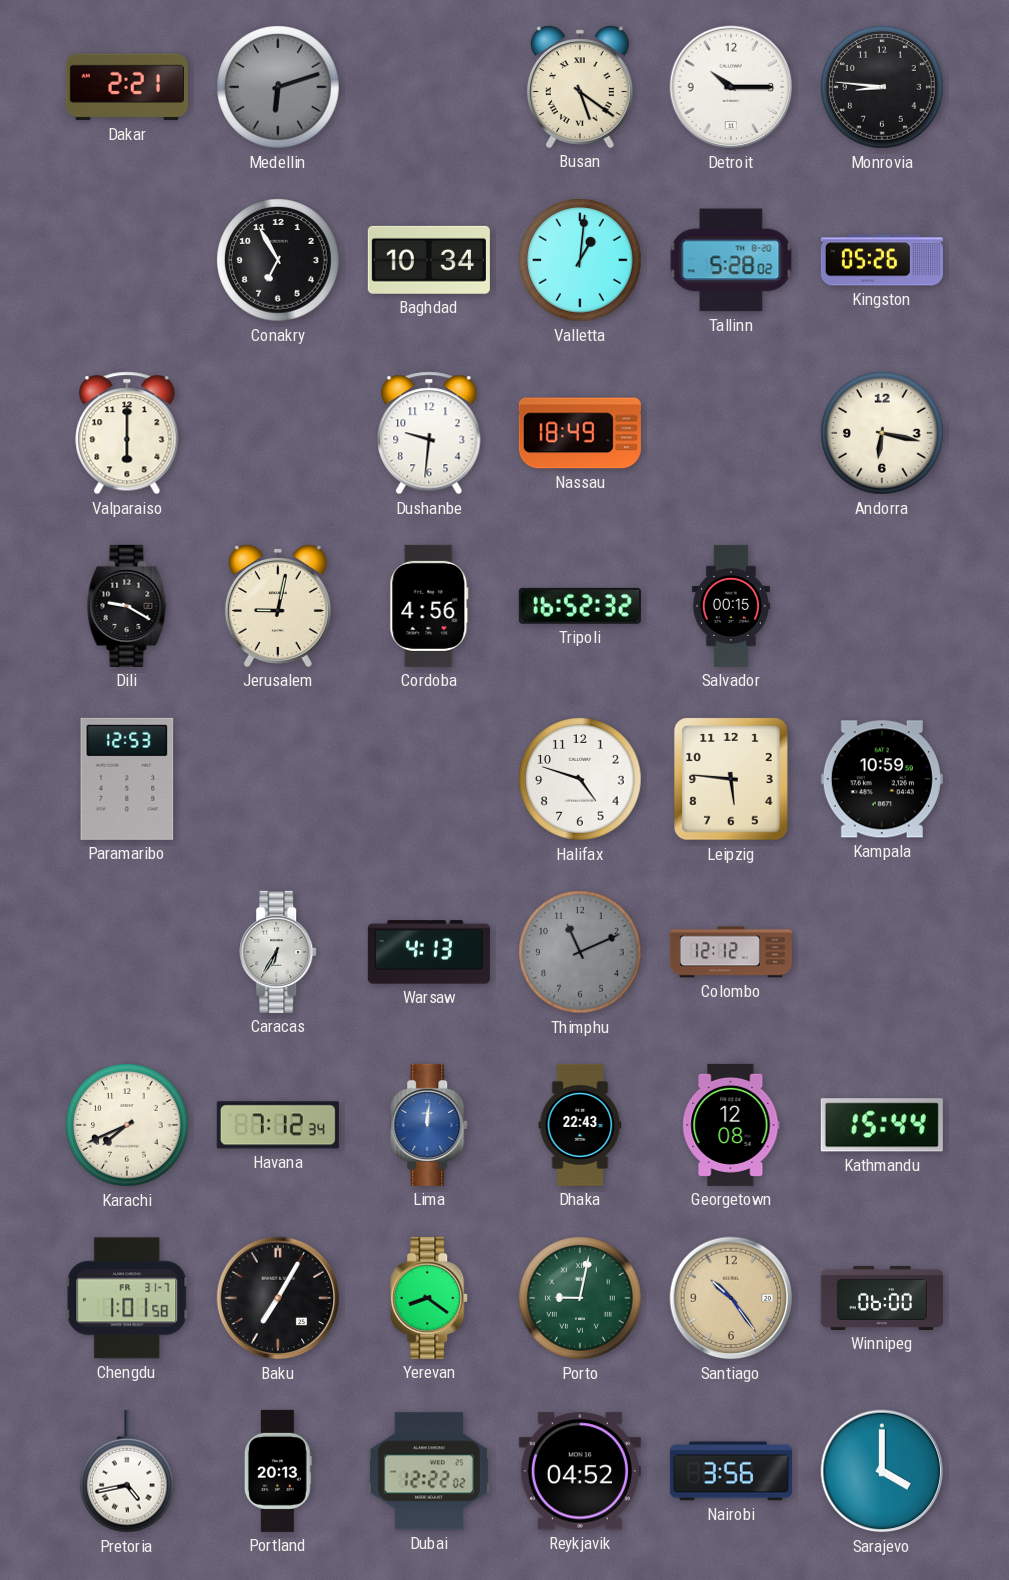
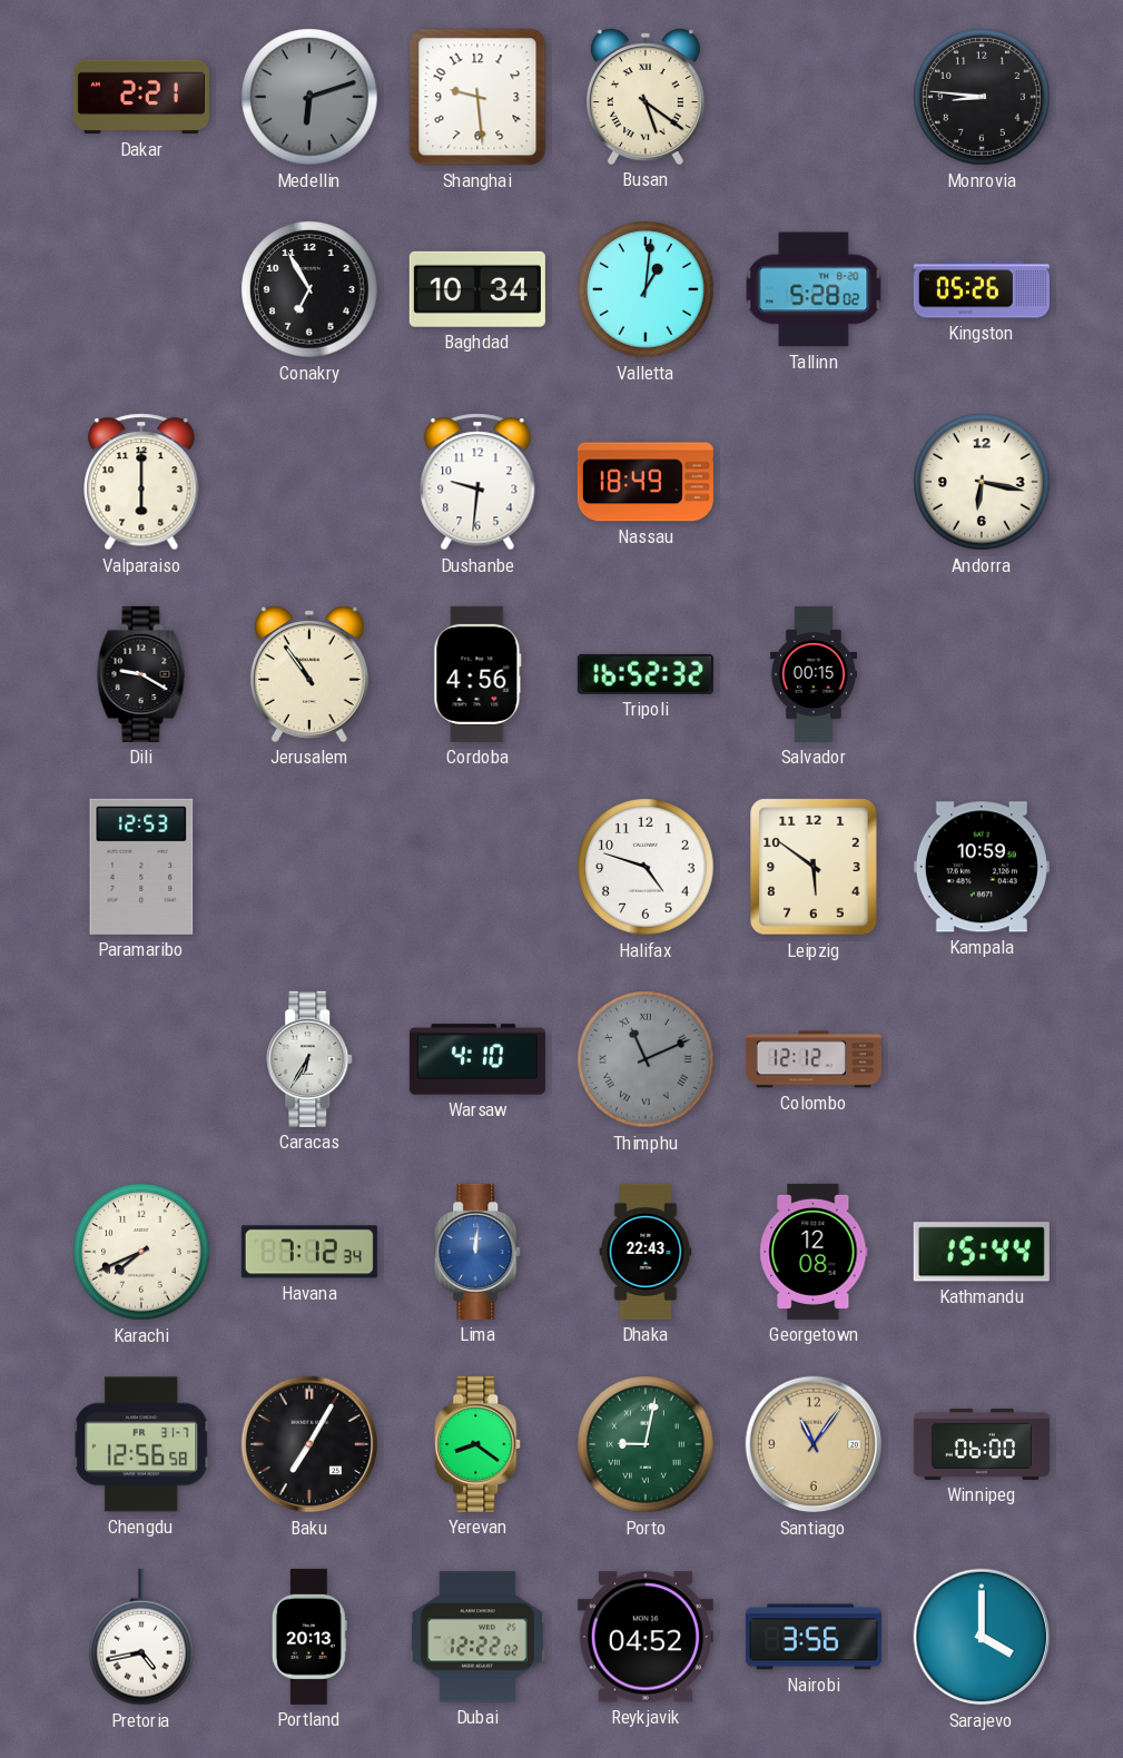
Shanghai: none -> 9:29
Detroit: 10:15 -> none
Jerusalem: 9:02 -> 10:54
Leipzig: 5:46 -> 5:51
Warsaw: 4:13 -> 4:10
Thimphu numerals: Arabic -> Roman
Chengdu: 1:01 -> 12:56
Santiago: 10:24 -> 11:06
